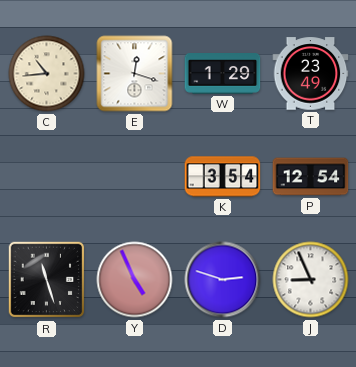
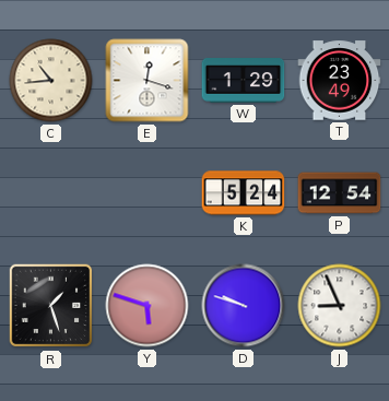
K: 3:54 -> 5:24
R: 11:27 -> 1:27
Y: 4:56 -> 5:48
D: 2:48 -> 9:48
